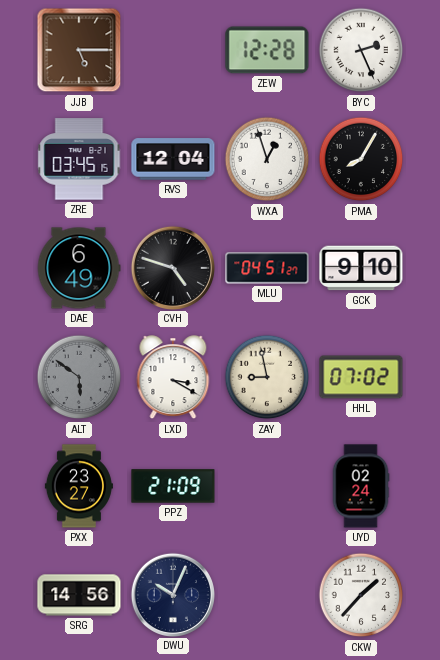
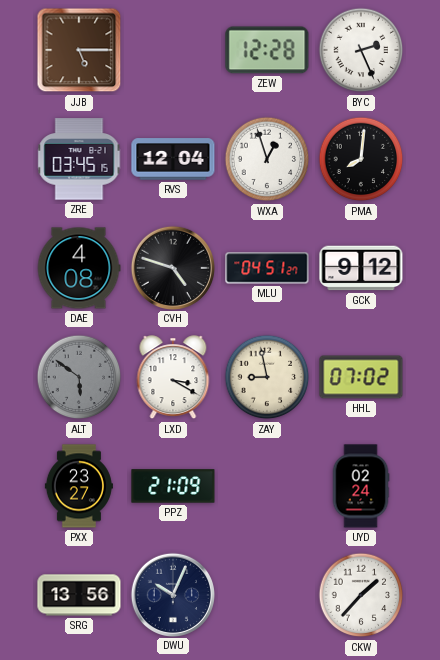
PMA: 8:05 -> 8:01
DAE: 6:49 -> 4:08
GCK: 9:10 -> 9:12
SRG: 14:56 -> 13:56
